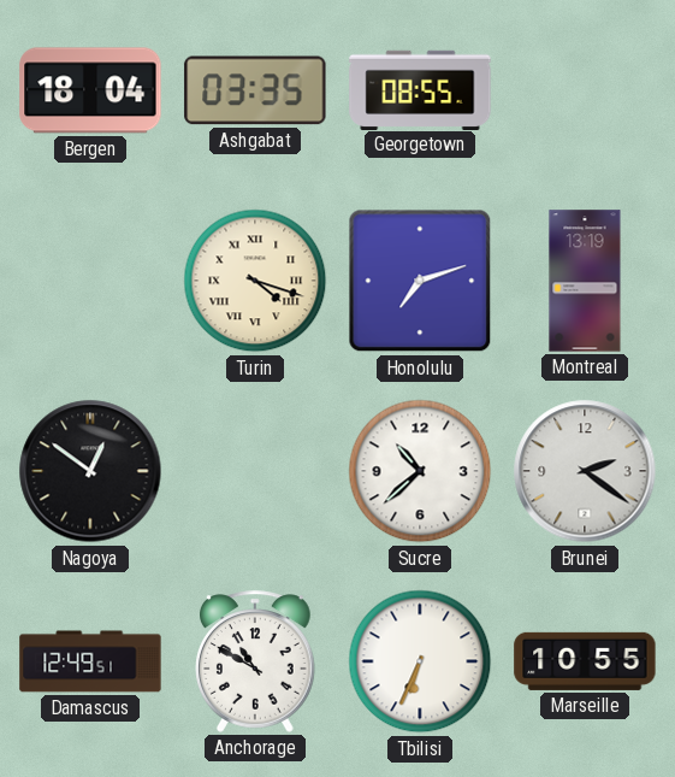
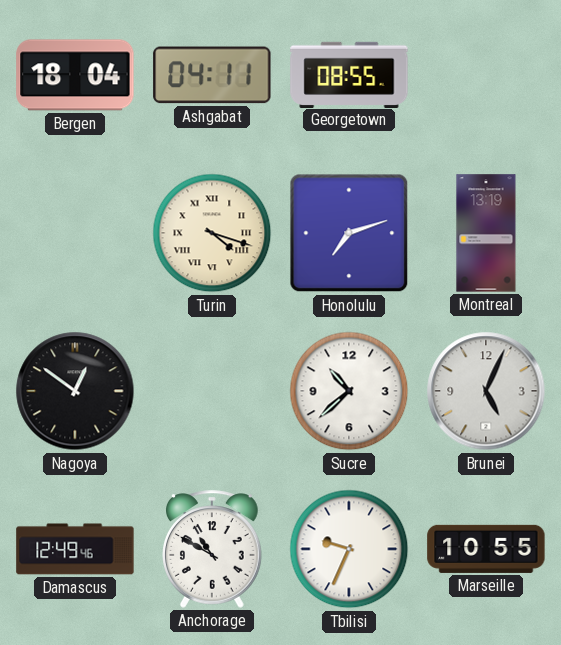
Ashgabat: 03:35 -> 04:11
Brunei: 2:21 -> 5:04
Damascus: 12:49:51 -> 12:49:46
Tbilisi: 6:34 -> 9:34
